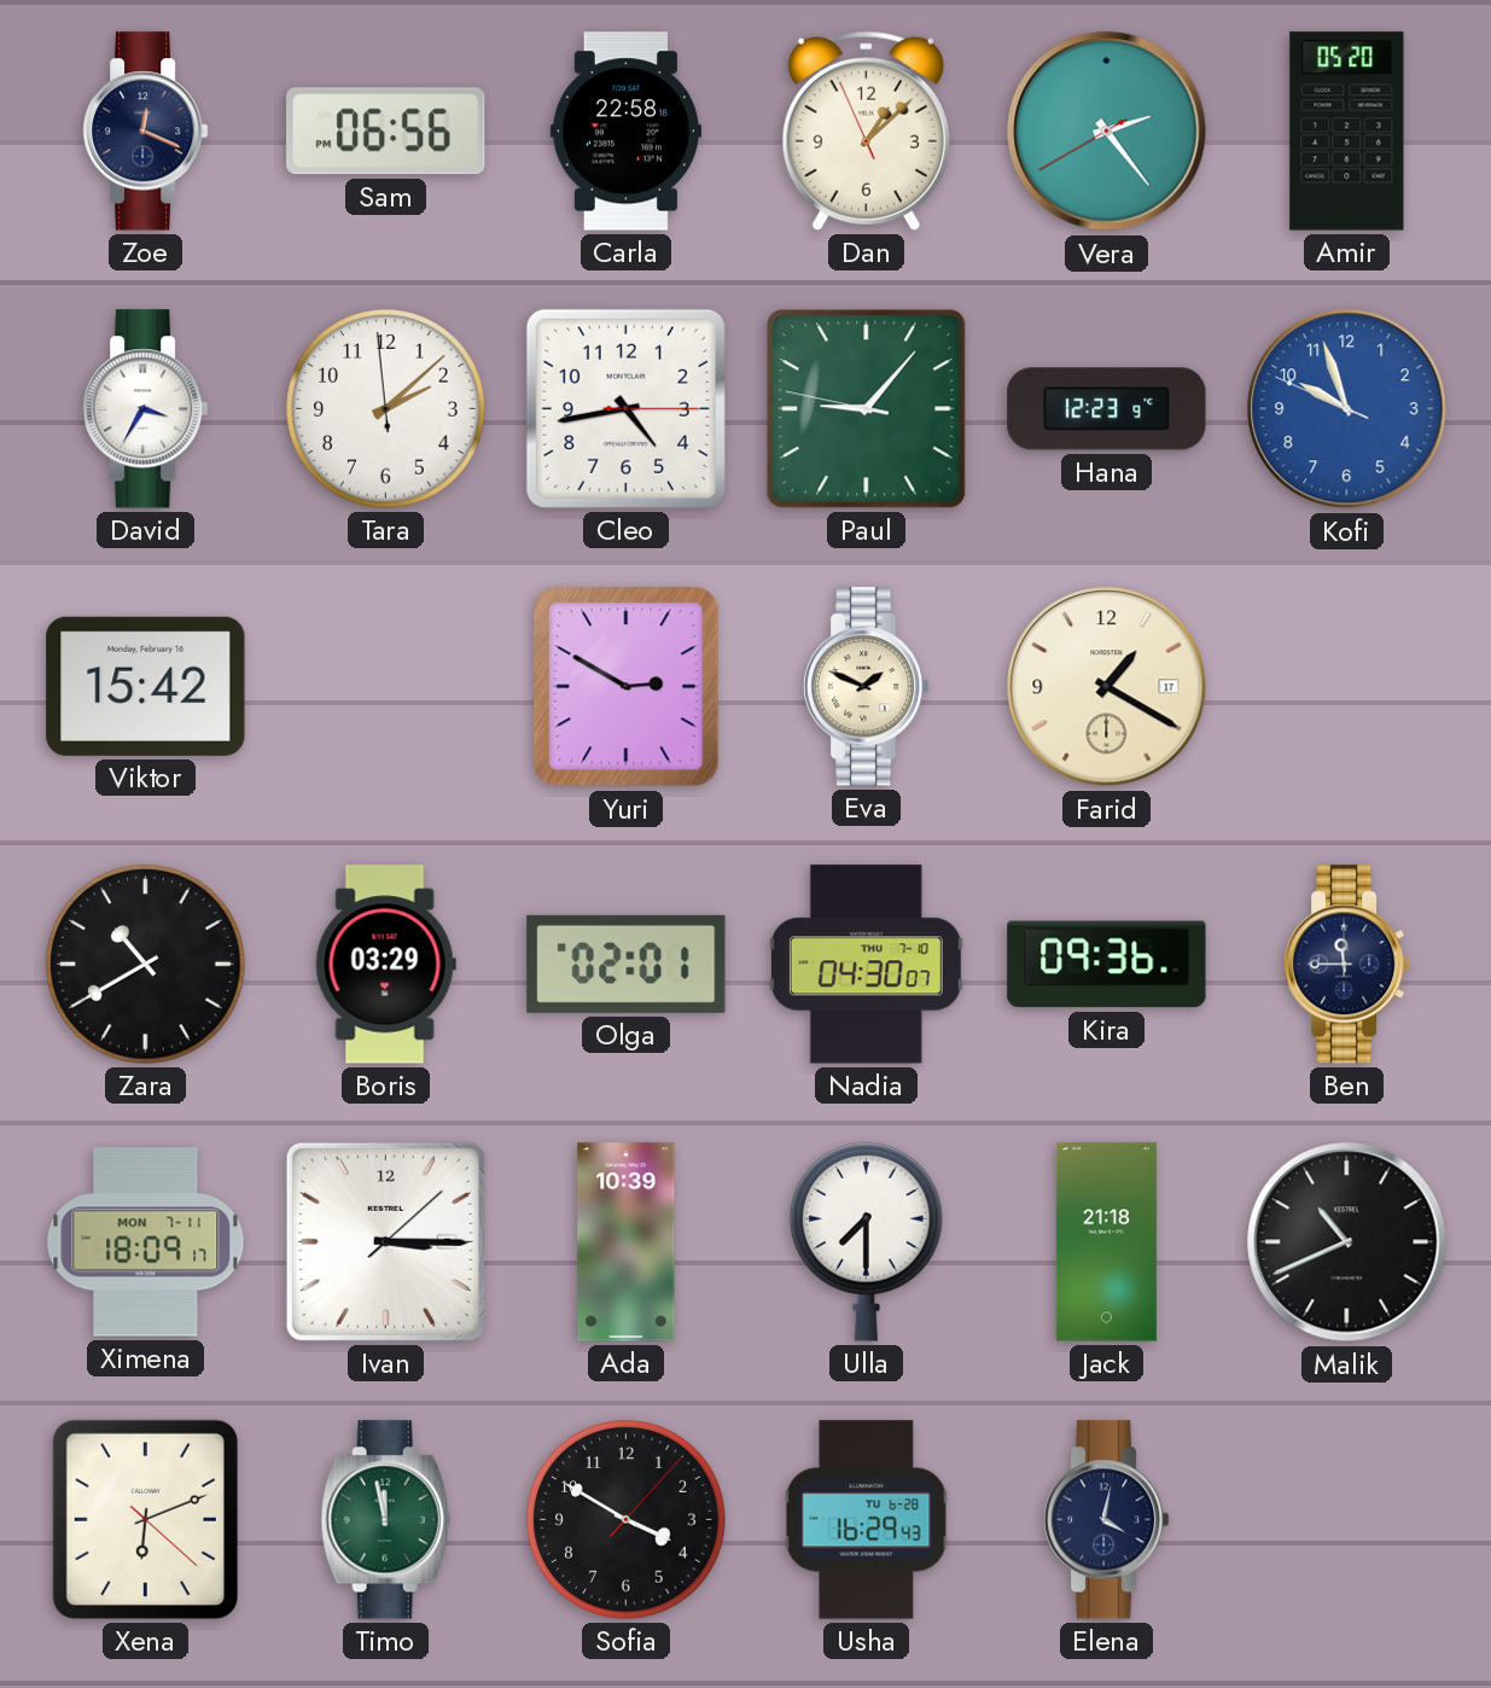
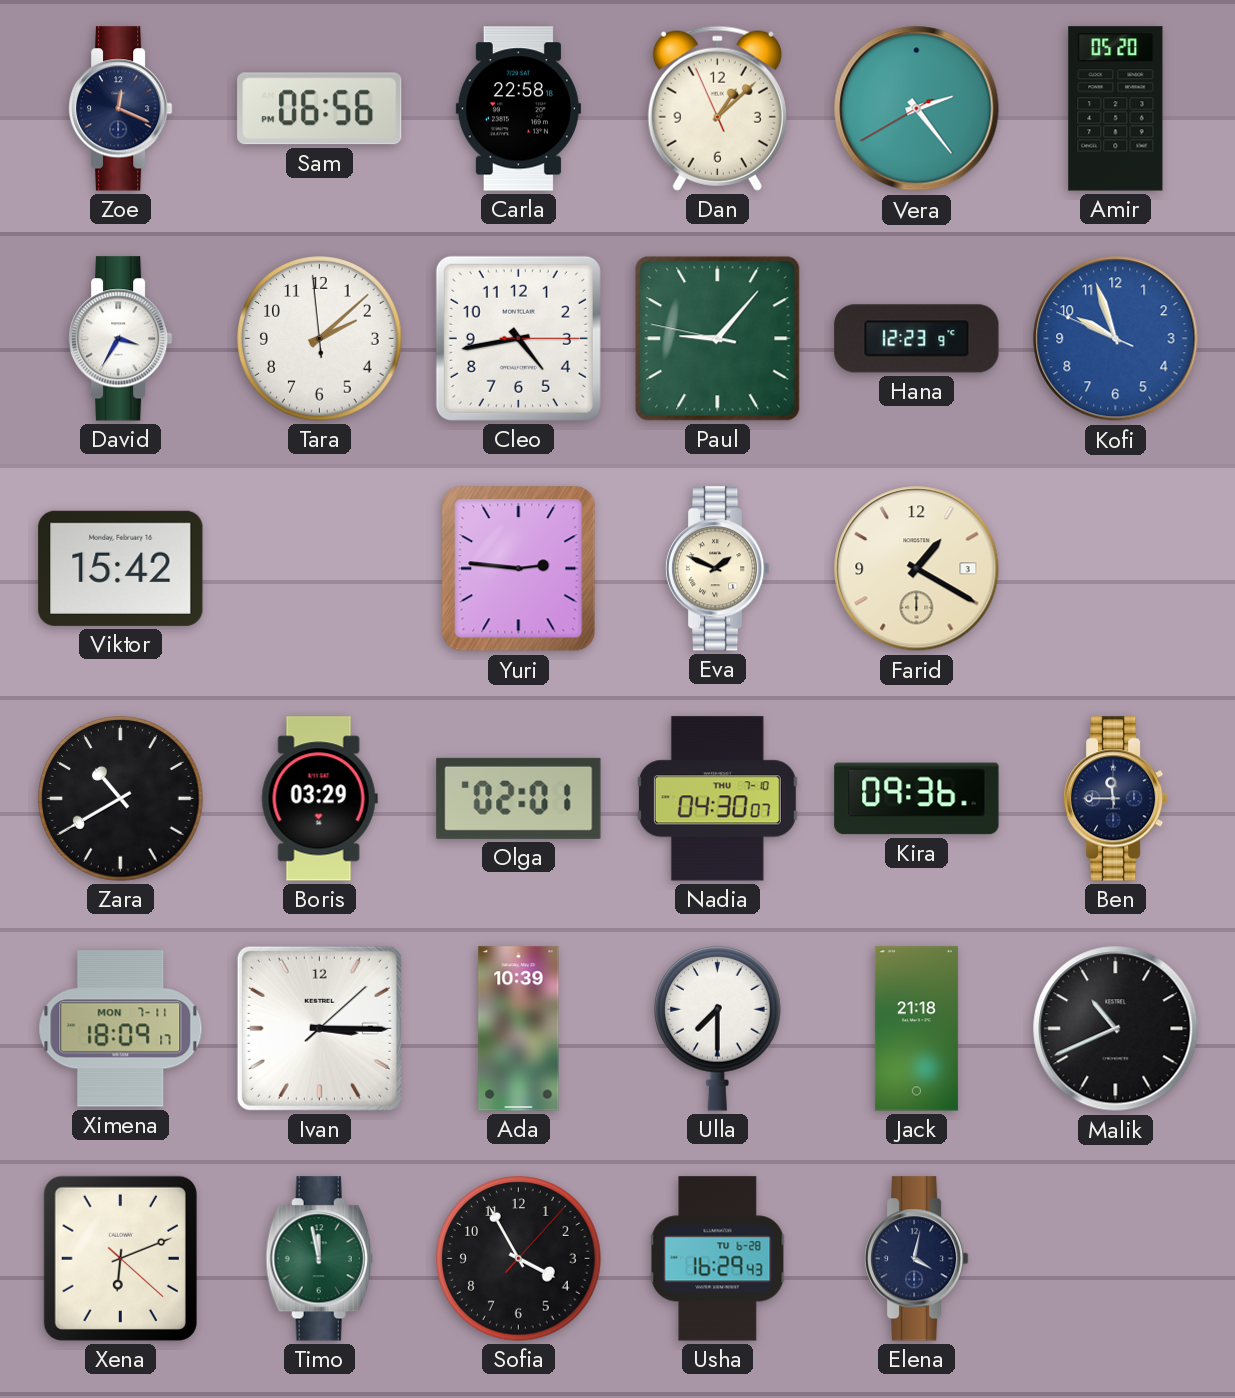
Yuri: 2:50 -> 2:46
Farid date: 17 -> 3
Sofia: 3:50 -> 3:55
